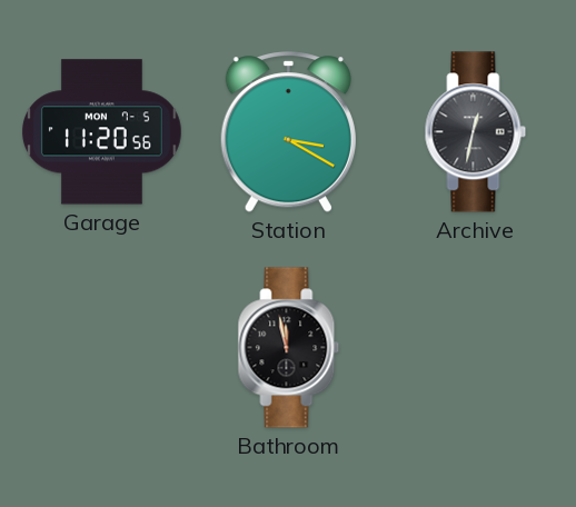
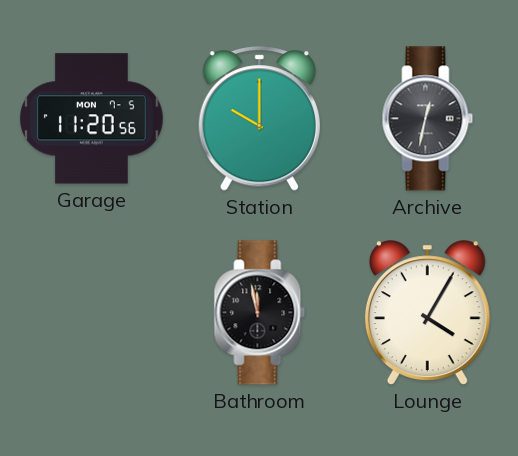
Station: 3:20 -> 10:00
Lounge: none -> 4:05
